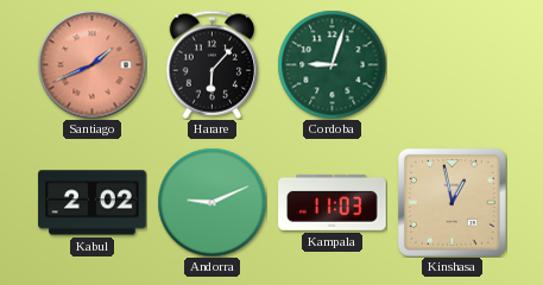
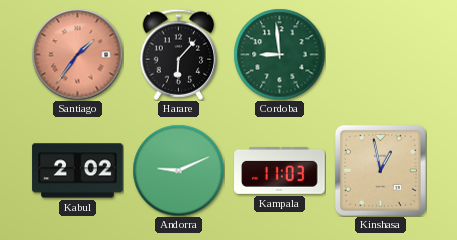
Santiago: 1:41 -> 1:36
Cordoba: 9:03 -> 8:59
